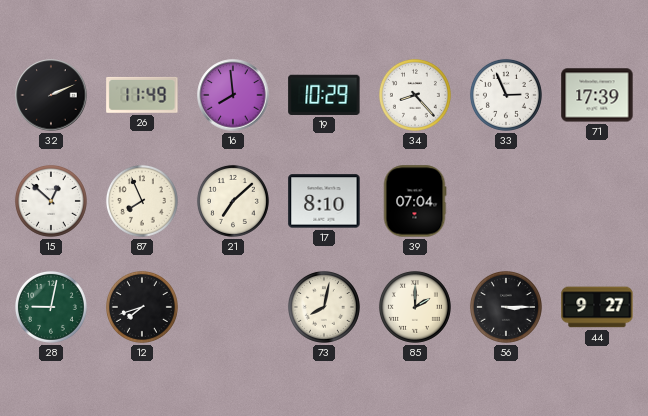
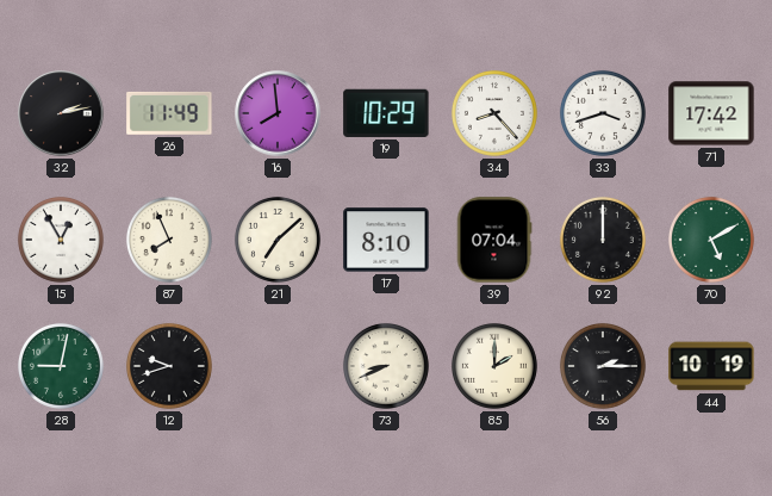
32: 2:11 -> 2:13
33: 2:56 -> 3:42
71: 17:39 -> 17:42
15: 12:52 -> 12:55
92: none -> 12:00
70: none -> 5:10
12: 7:42 -> 9:42
73: 8:02 -> 8:41
56: 3:15 -> 2:15
44: 9:27 -> 10:19
